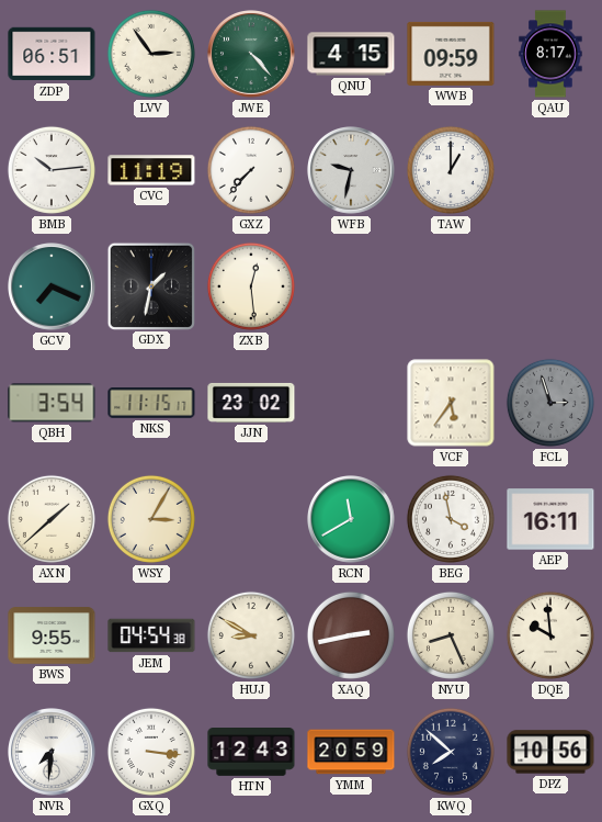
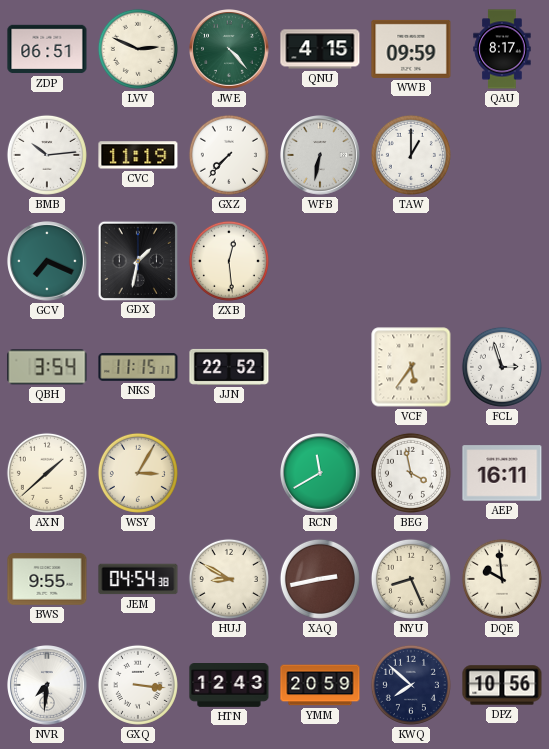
LVV: 2:54 -> 2:49
WFB: 9:32 -> 6:32
JJN: 23:02 -> 22:52
FCL dial: grey -> white
